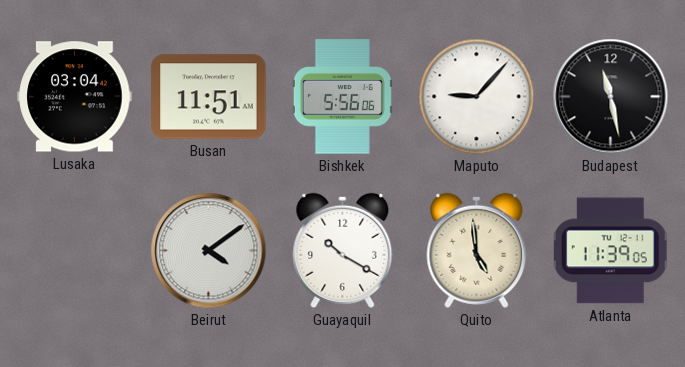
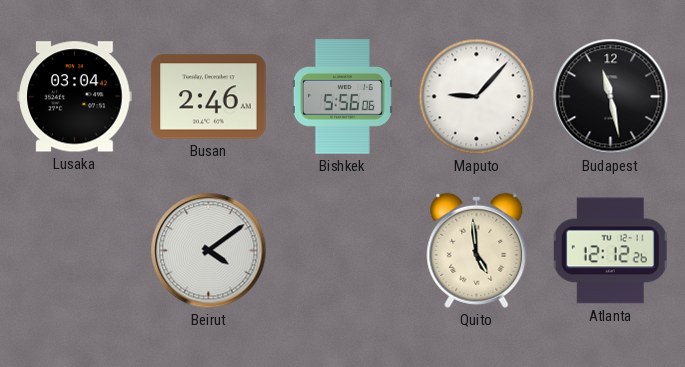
Busan: 11:51 -> 2:46
Guayaquil: 10:20 -> none
Atlanta: 11:39 -> 12:12
